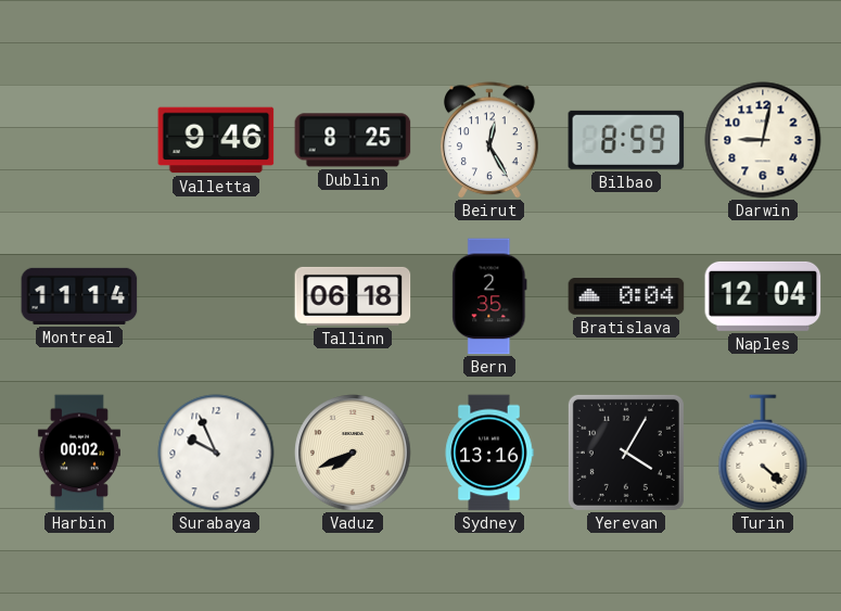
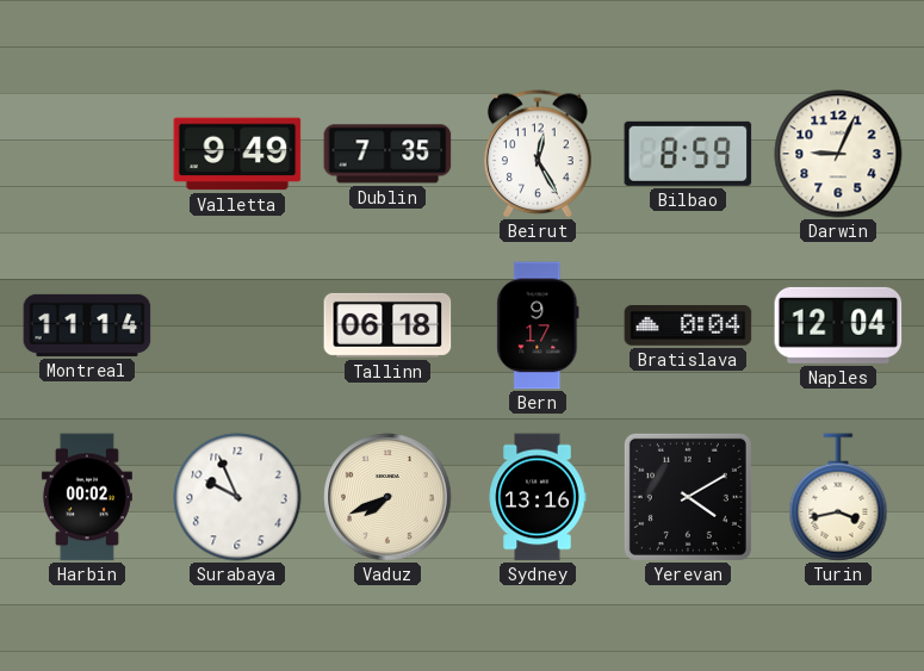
Valletta: 9:46 -> 9:49
Dublin: 8:25 -> 7:35
Darwin: 9:02 -> 9:04
Bern: 2:35 -> 9:17
Yerevan: 4:05 -> 4:10
Turin: 4:22 -> 3:43
